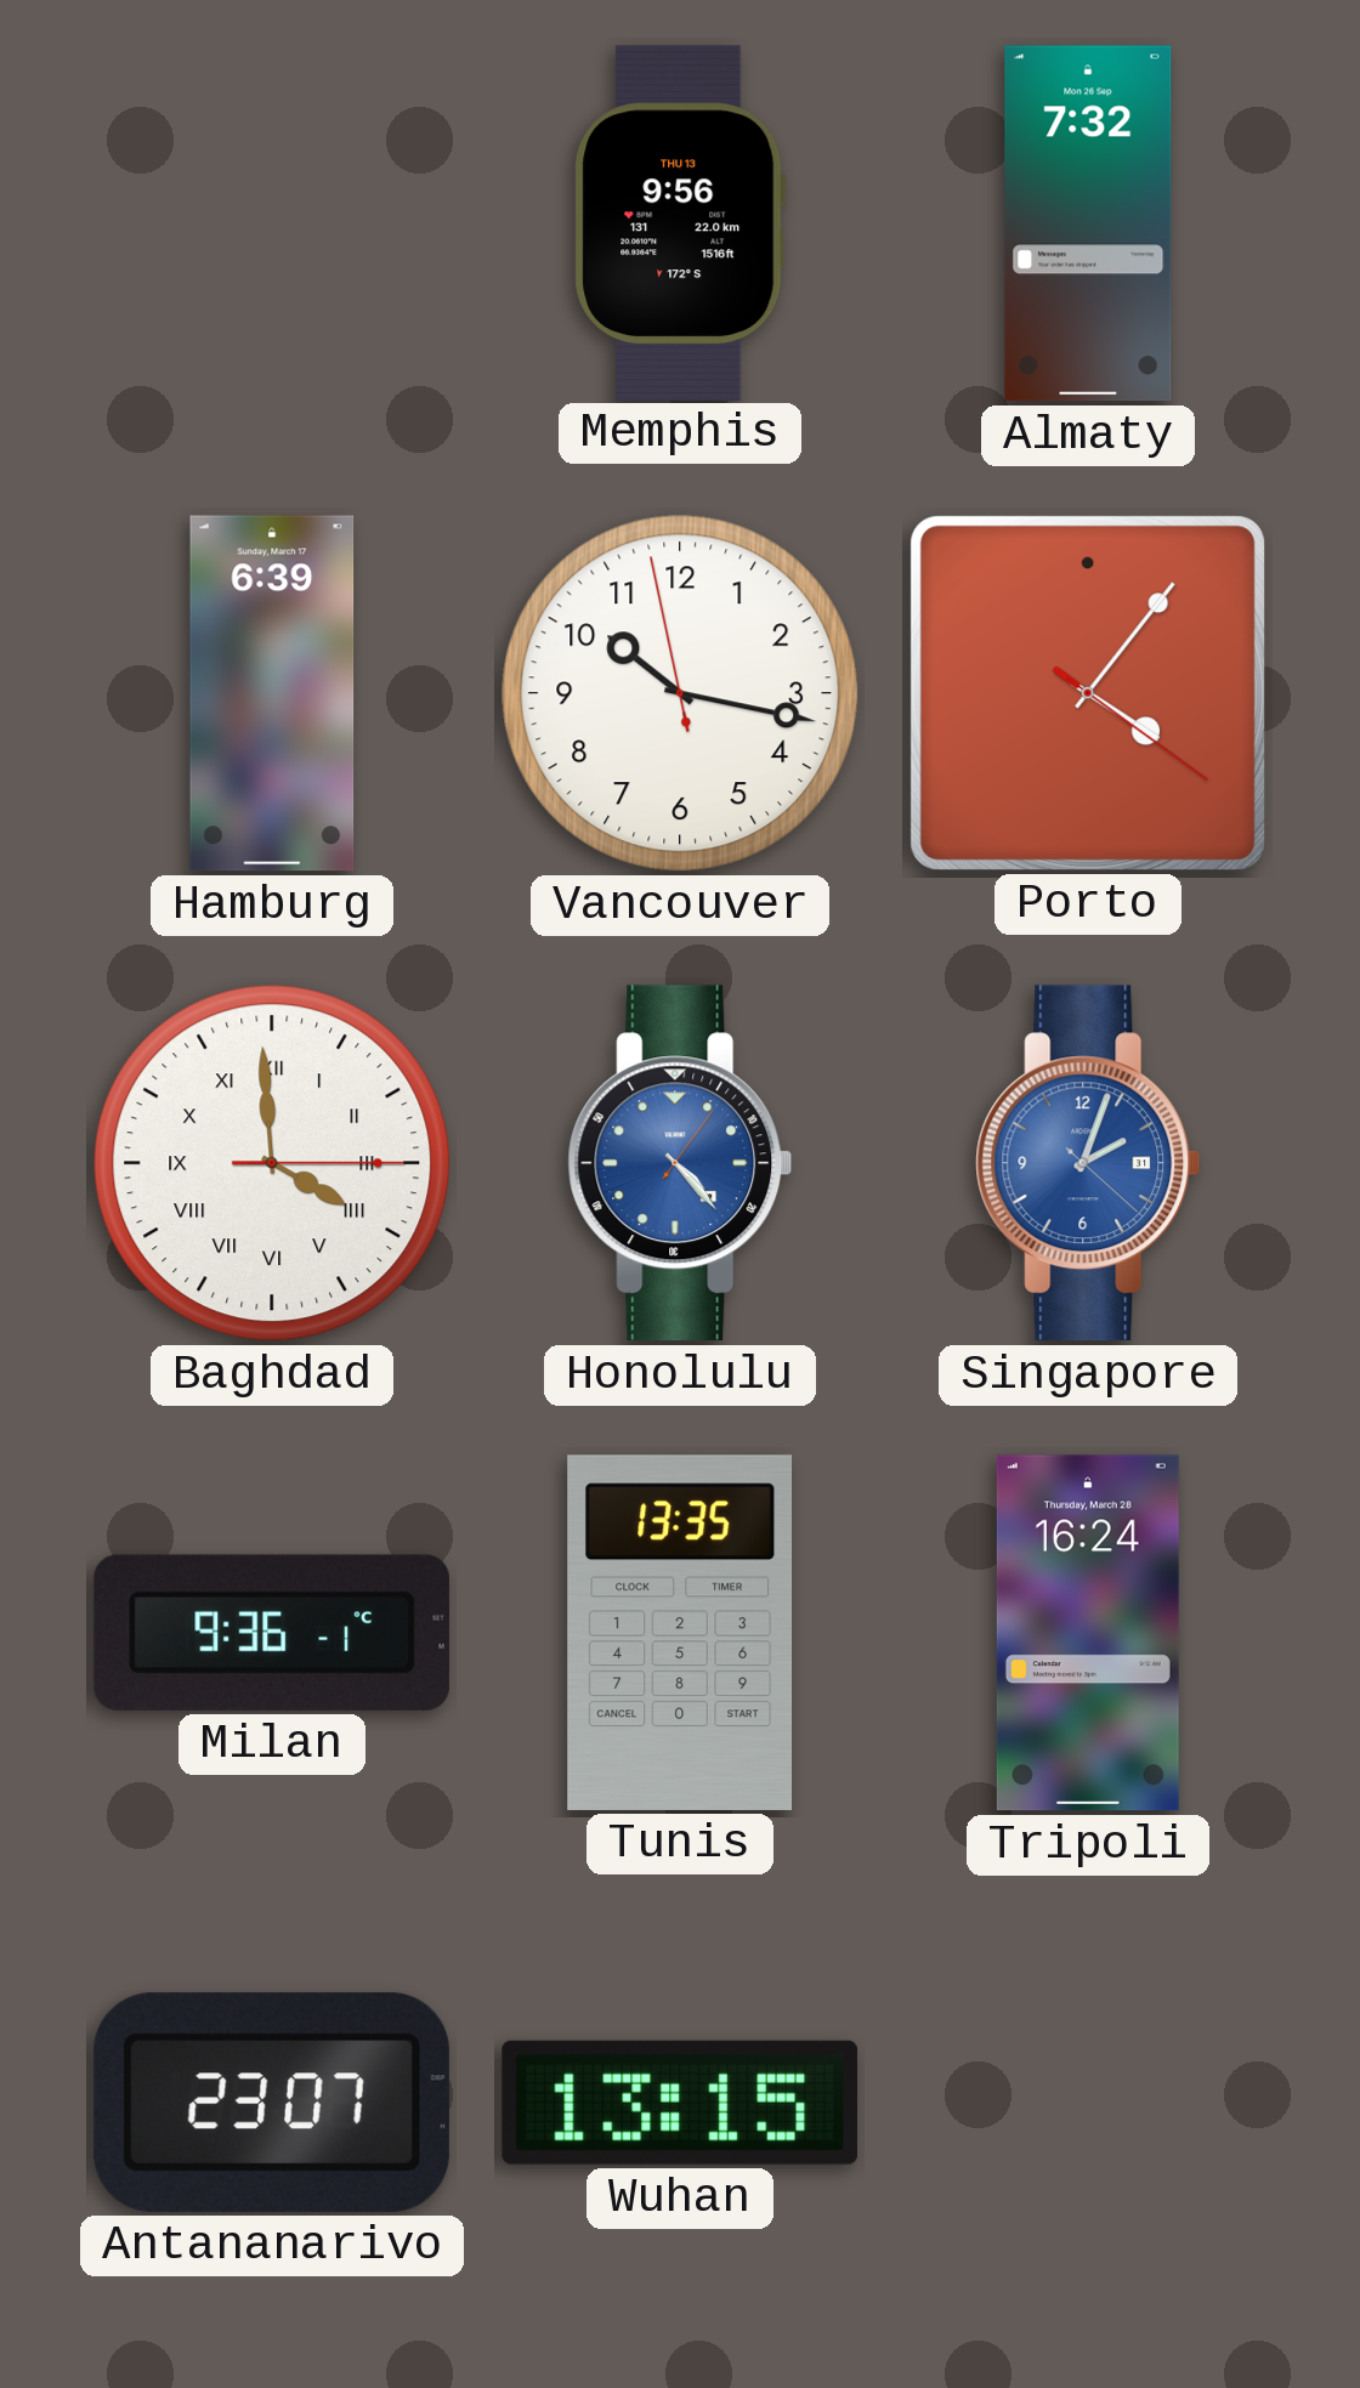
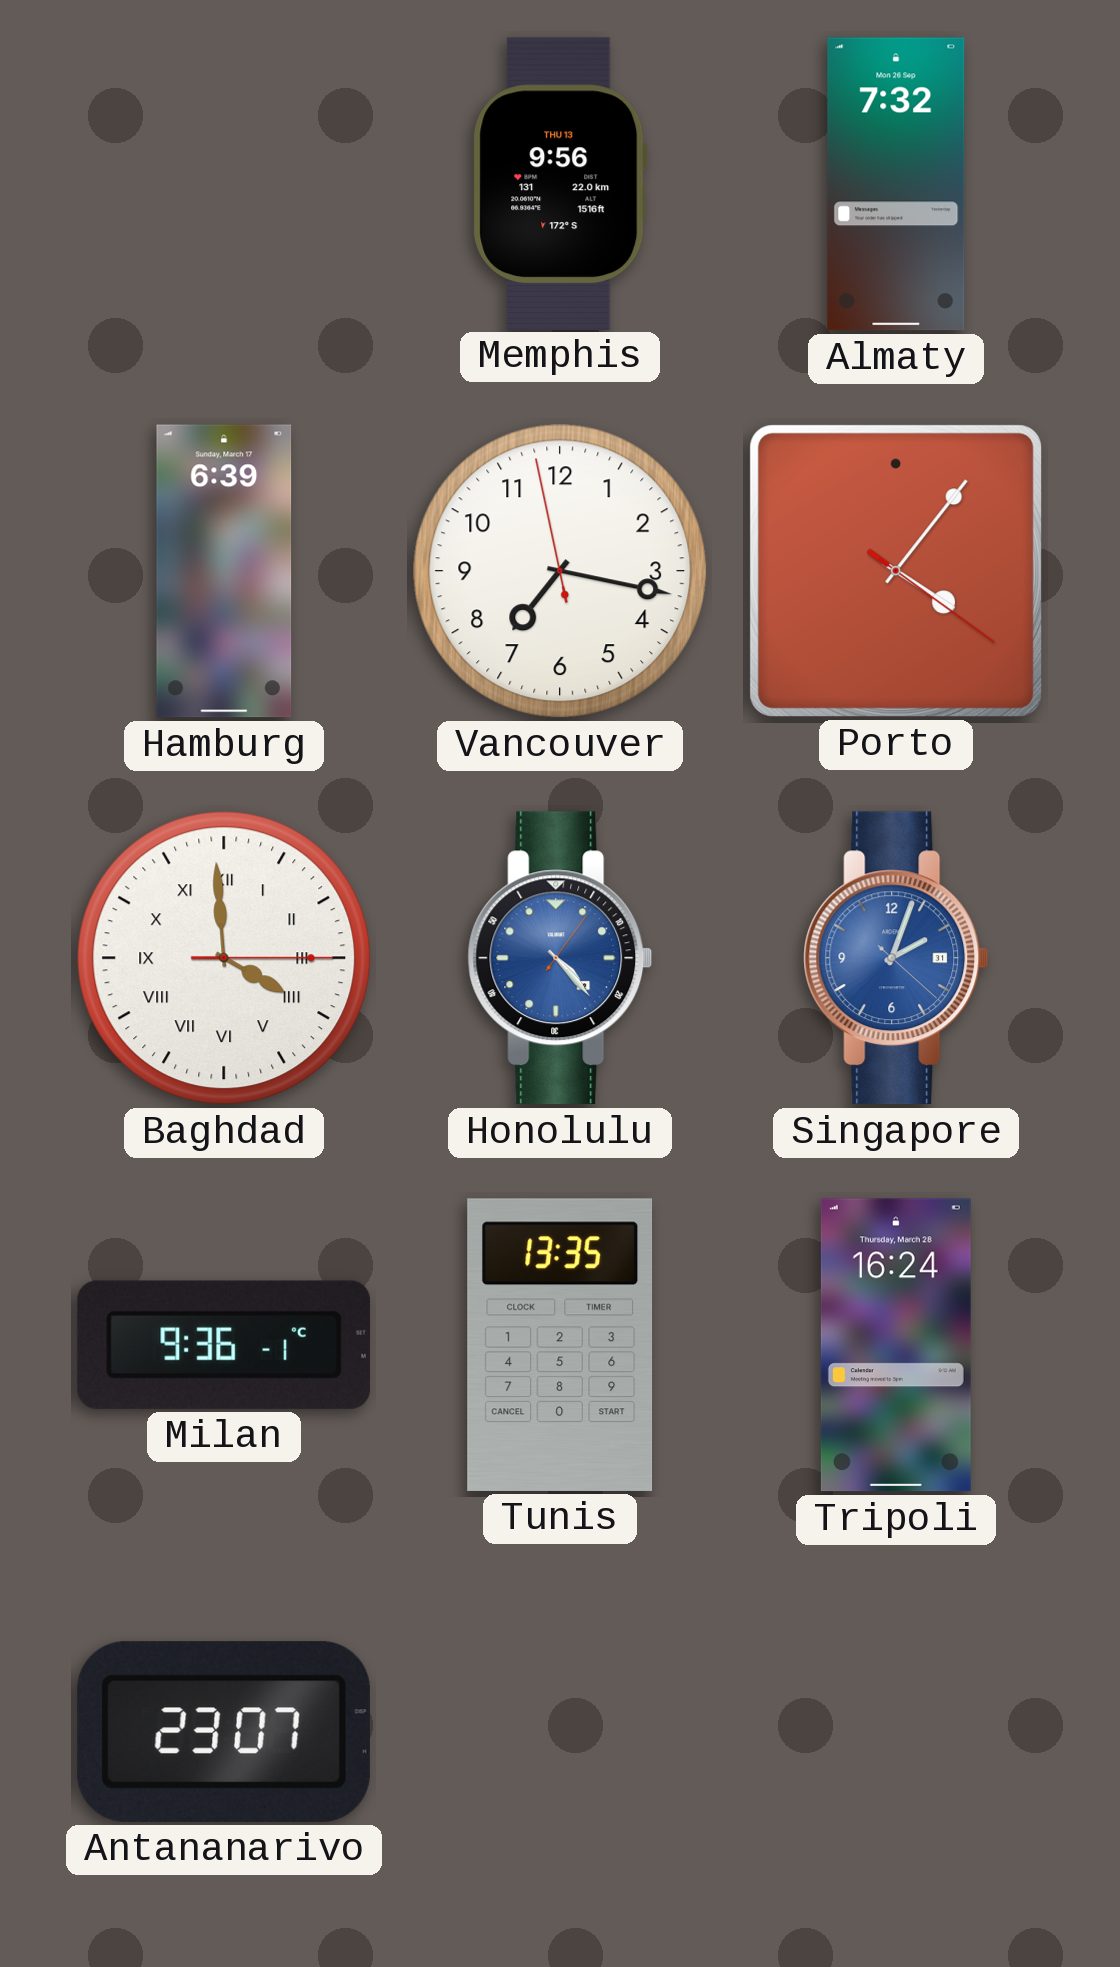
Vancouver: 10:16 -> 7:16
Wuhan: 13:15 -> none
